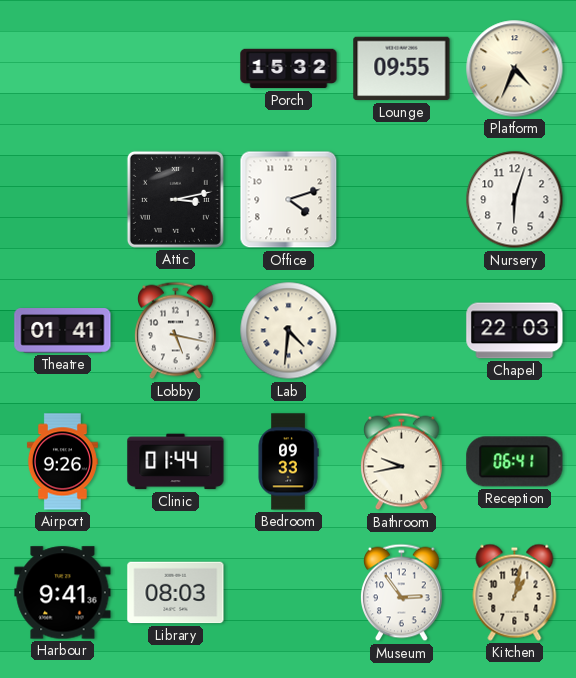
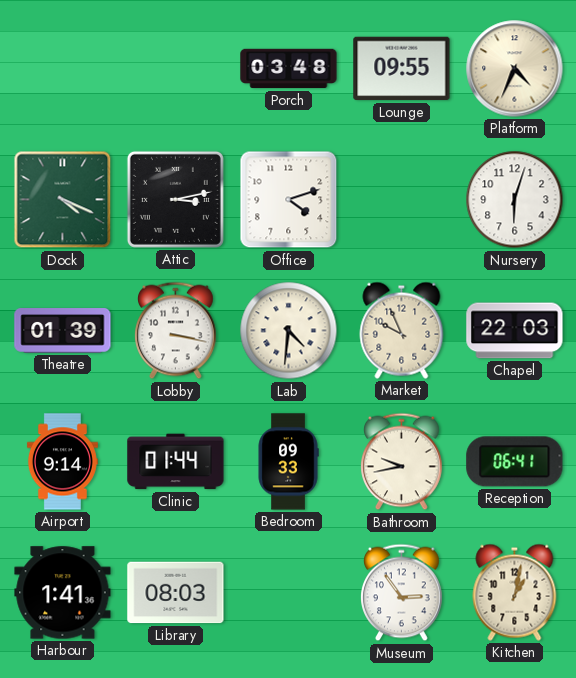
Porch: 15:32 -> 03:48
Dock: none -> 4:19
Theatre: 01:41 -> 01:39
Lobby: 5:17 -> 3:17
Market: none -> 9:56
Airport: 9:26 -> 9:14
Harbour: 9:41 -> 1:41
